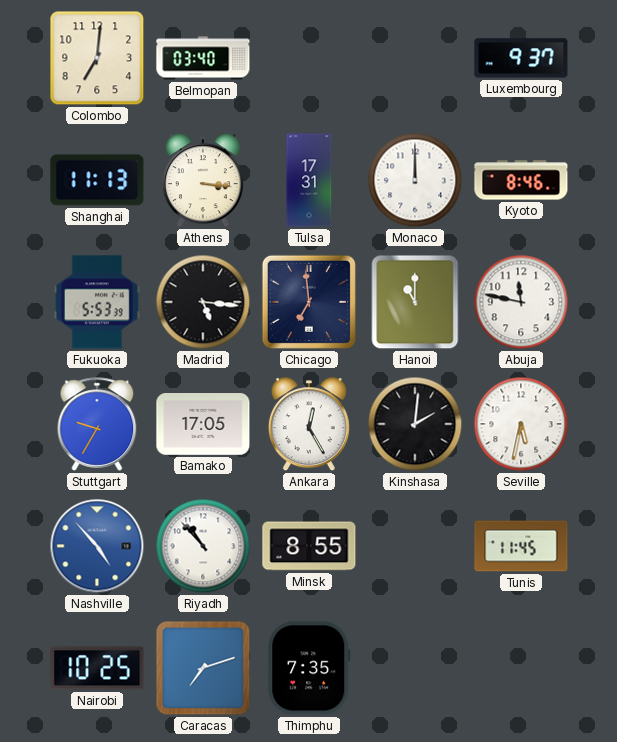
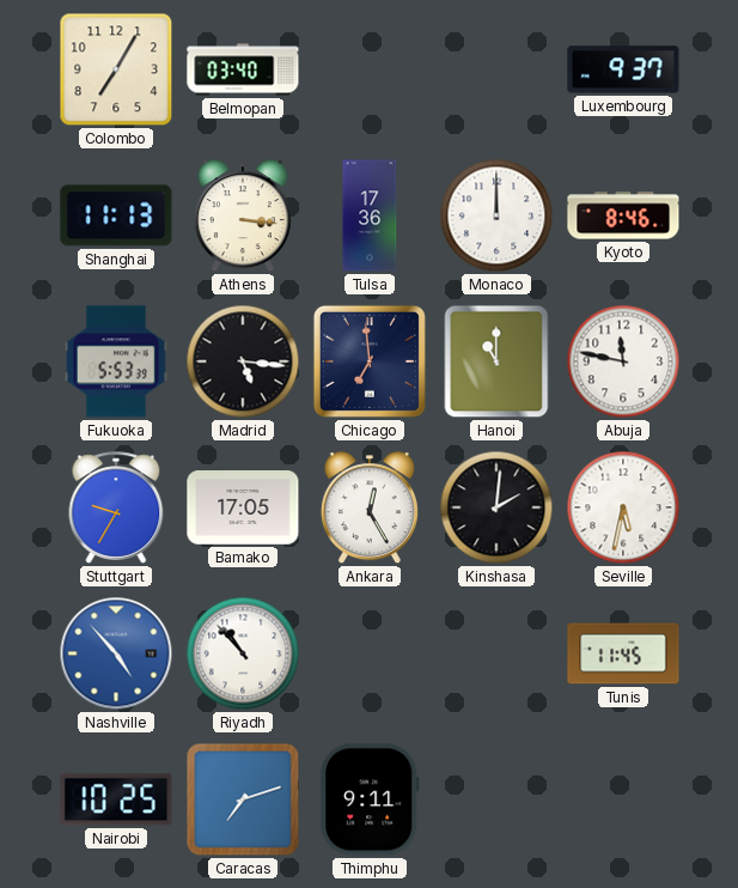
Colombo: 7:01 -> 7:05
Tulsa: 17:31 -> 17:36
Minsk: 8:55 -> none
Thimphu: 7:35 -> 9:11
